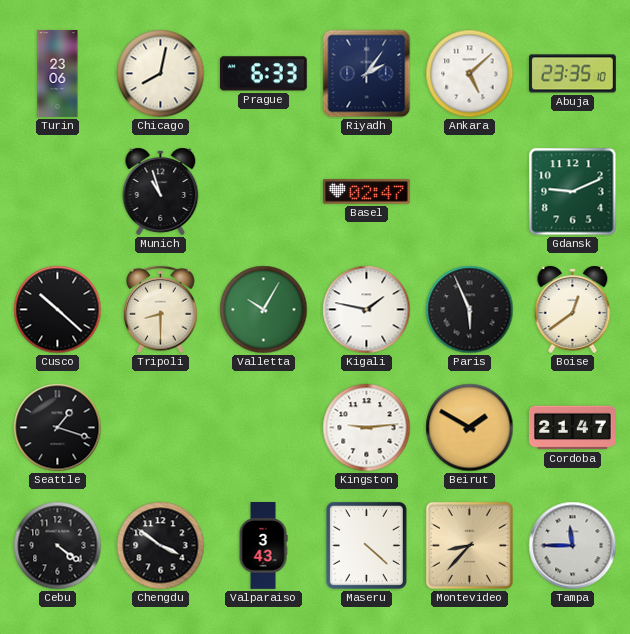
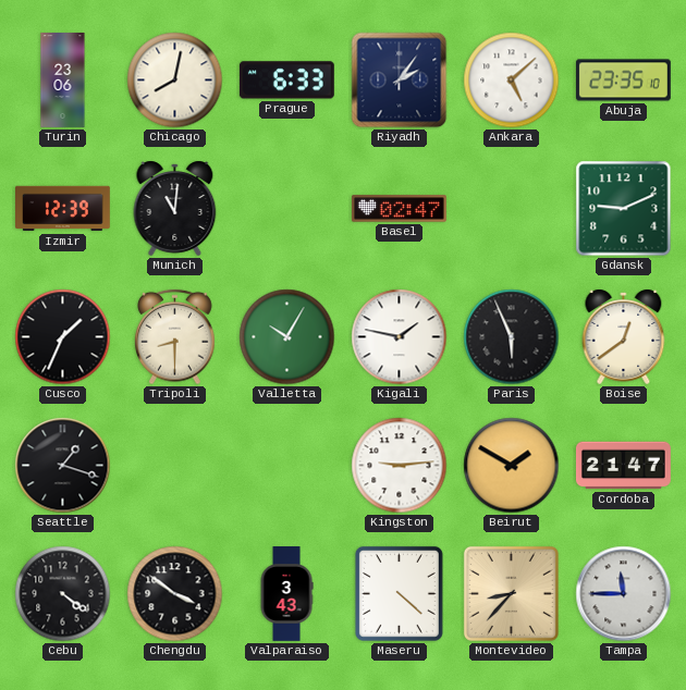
Izmir: none -> 12:39
Munich: 10:57 -> 11:01
Cusco: 10:22 -> 1:34
